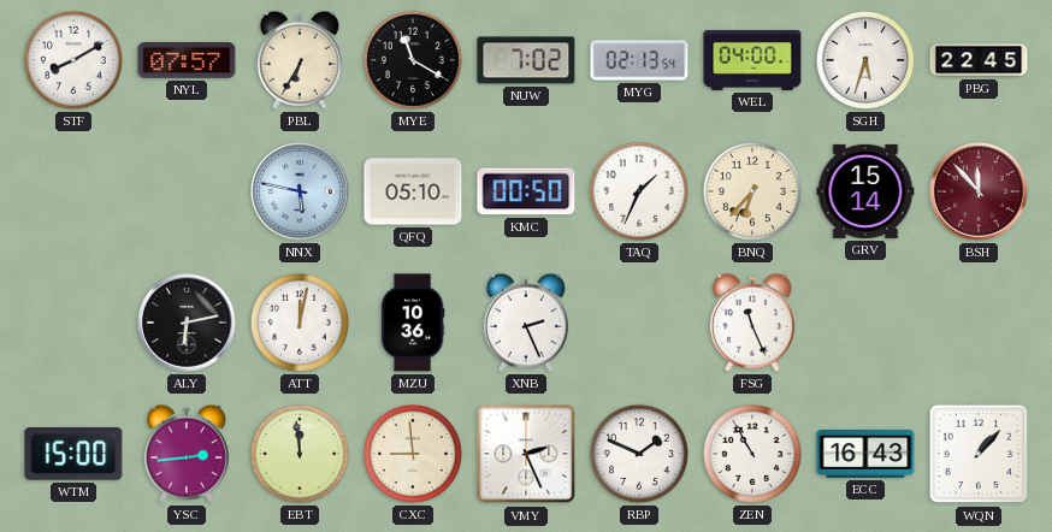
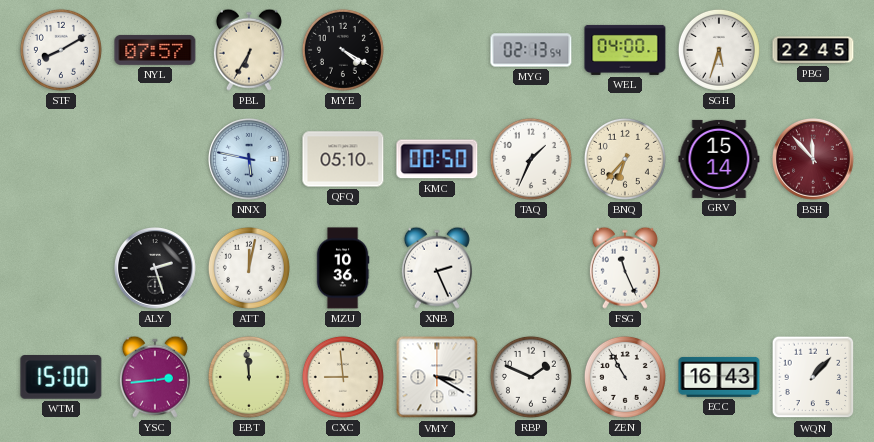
MYE: 11:20 -> 4:20
NUW: 7:02 -> none
ALY: 6:13 -> 2:27
VMY: 2:26 -> 3:20
